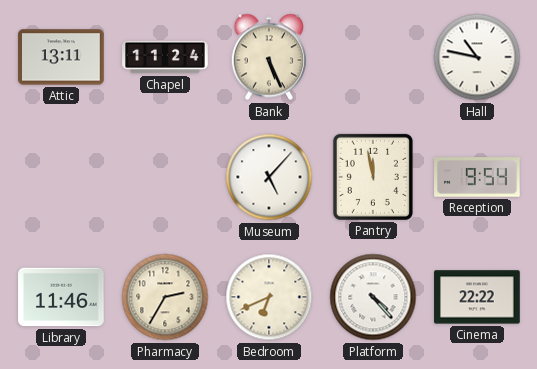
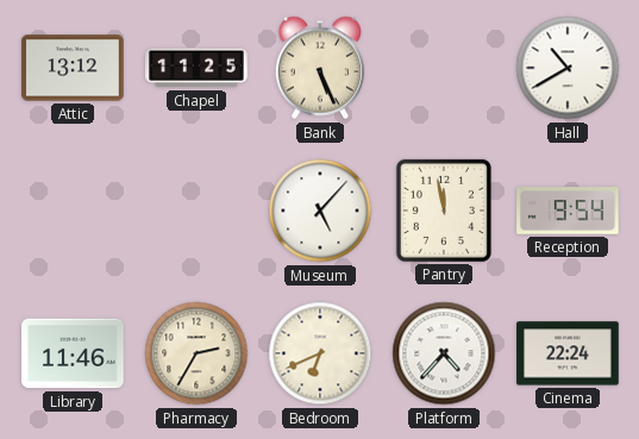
Attic: 13:11 -> 13:12
Chapel: 11:24 -> 11:25
Hall: 10:47 -> 10:40
Platform: 4:23 -> 4:37
Cinema: 22:22 -> 22:24
